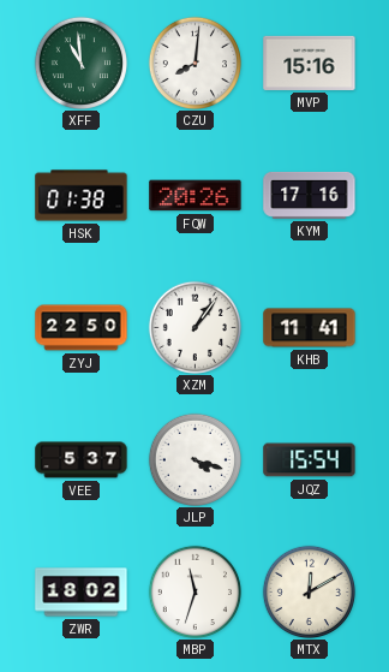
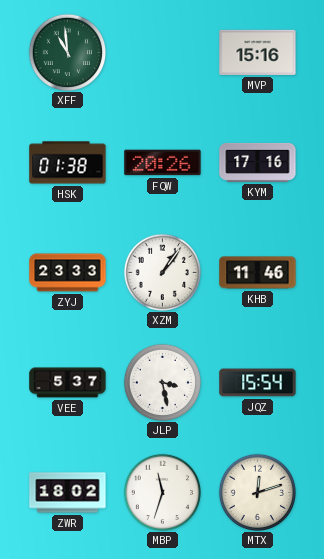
CZU: 8:01 -> none
ZYJ: 22:50 -> 23:33
KHB: 11:41 -> 11:46
JLP: 4:18 -> 3:28
MTX: 12:10 -> 12:12
